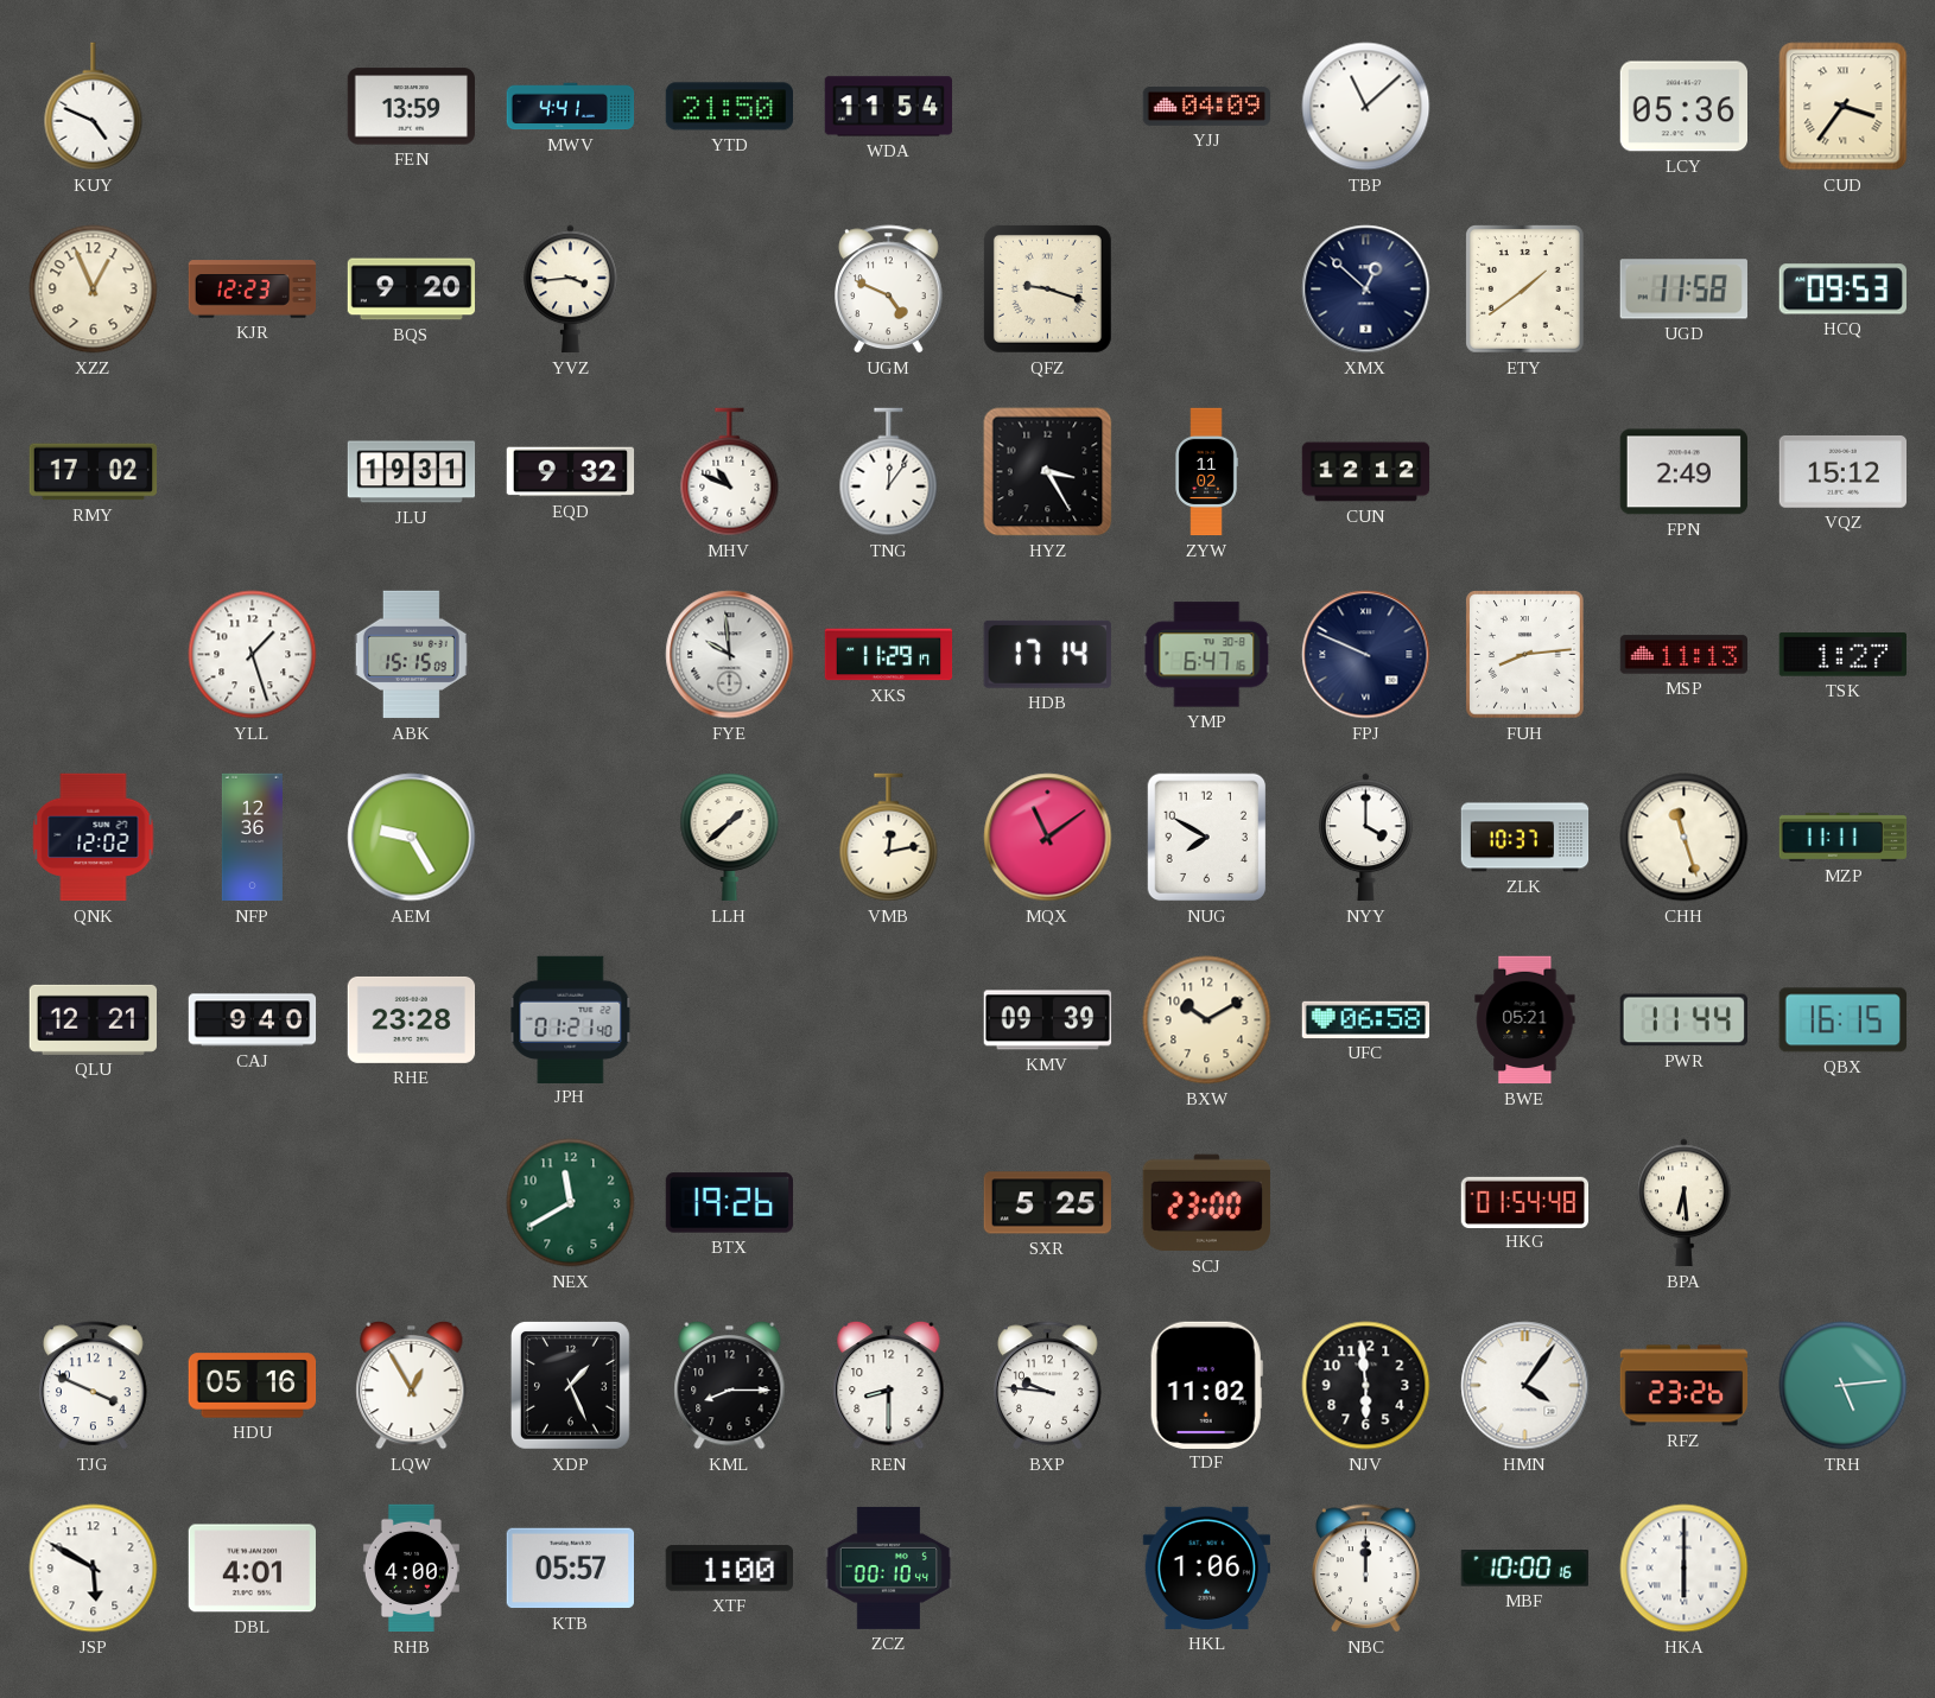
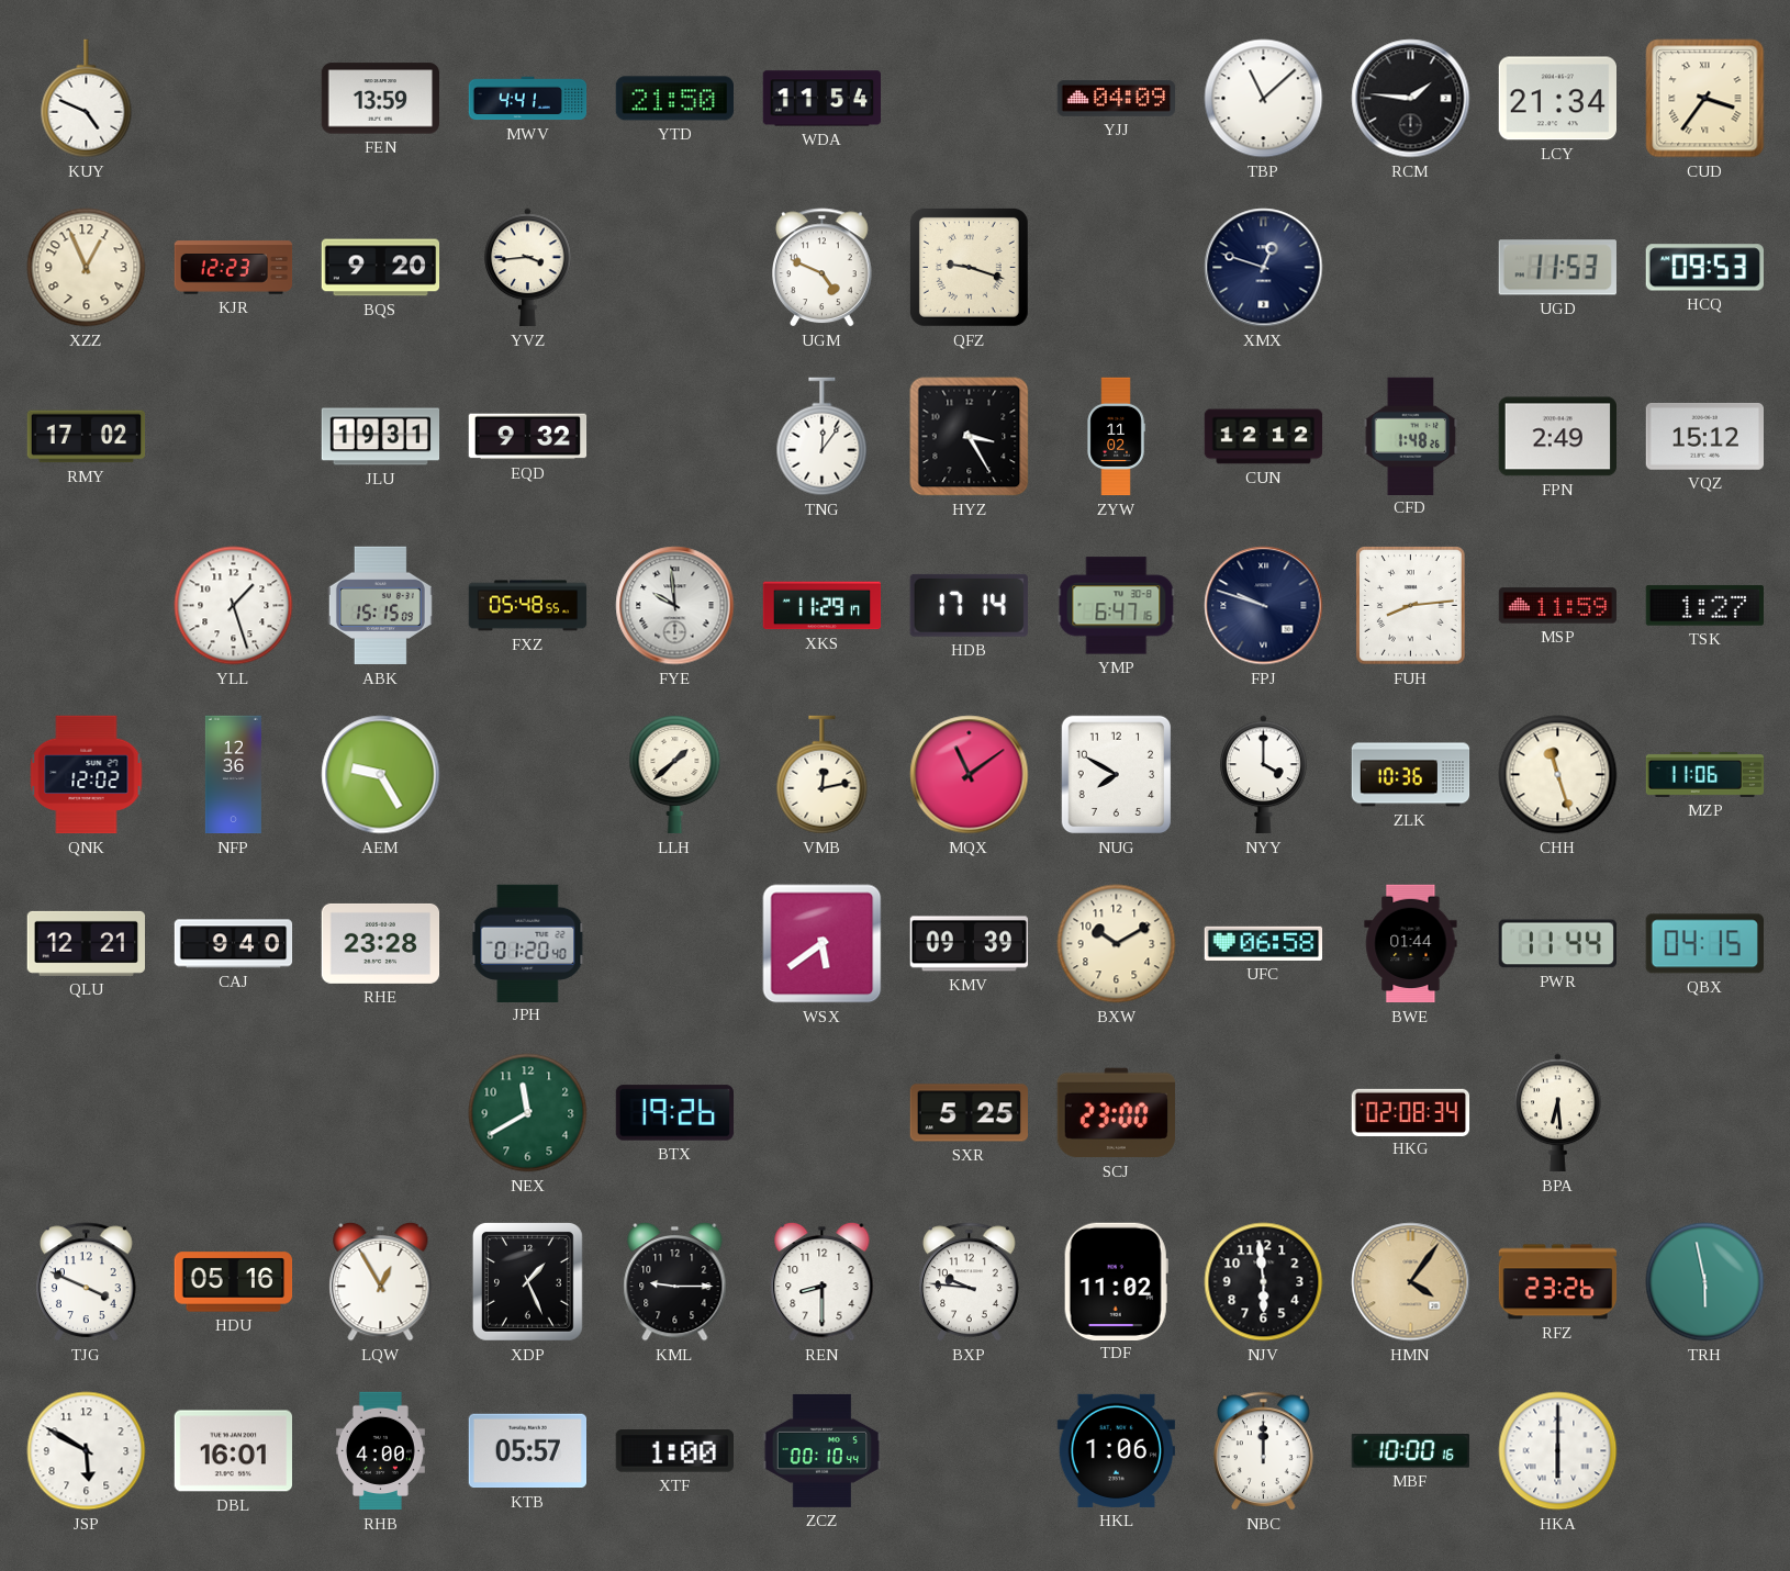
RCM: none -> 1:46
LCY: 05:36 -> 21:34
XMX: 12:52 -> 12:48
ETY: 1:39 -> none
UGD: 11:58 -> 11:53
MHV: 10:49 -> none
CFD: none -> 1:48
FXZ: none -> 05:48
FPJ: 9:49 -> 9:48
MSP: 11:13 -> 11:59
ZLK: 10:37 -> 10:36
MZP: 11:11 -> 11:06
JPH: 01:21 -> 01:20
WSX: none -> 5:39
BWE: 05:21 -> 01:44
QBX: 16:15 -> 04:15
HKG: 01:54 -> 02:08
KML: 8:15 -> 9:15
HMN dial: white -> champagne
TRH: 5:14 -> 5:58
DBL: 4:01 -> 16:01
